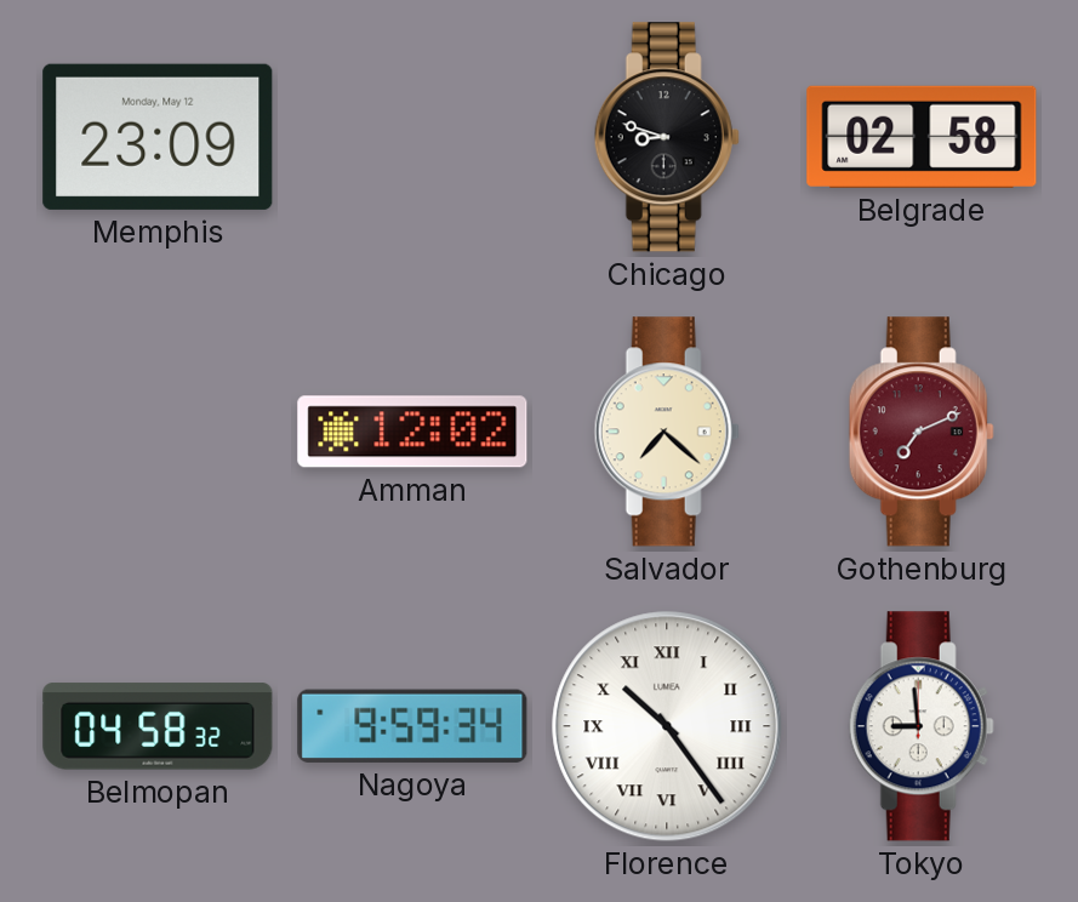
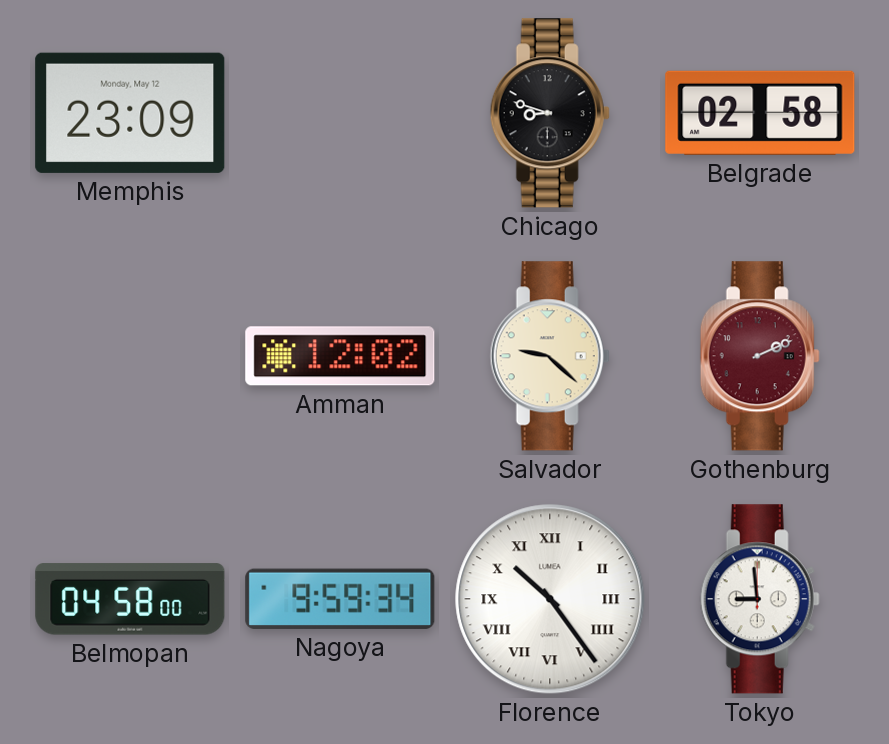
Salvador: 7:22 -> 9:22
Gothenburg: 7:11 -> 2:11
Belmopan: 04:58:32 -> 04:58:00
